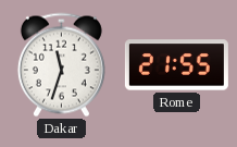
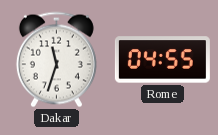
Rome: 21:55 -> 04:55
